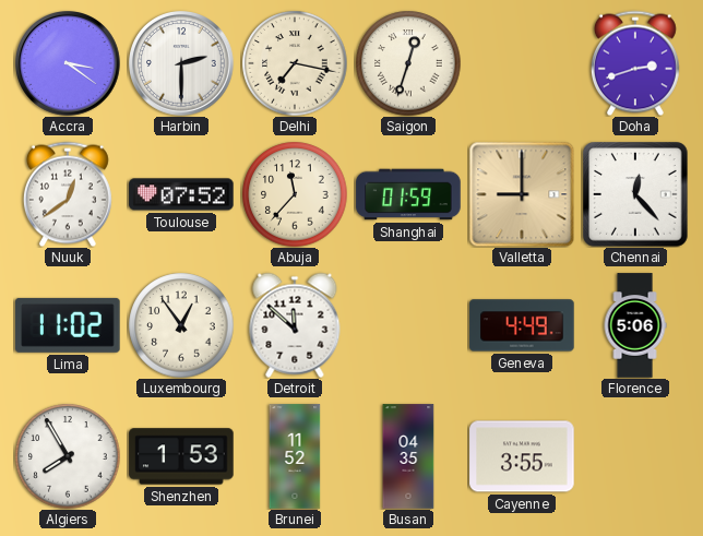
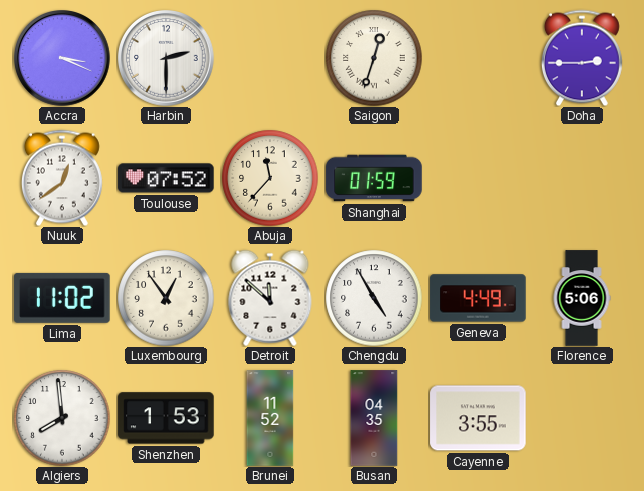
Accra: 3:21 -> 3:19
Delhi: 7:17 -> none
Doha: 2:42 -> 2:45
Valletta: 9:00 -> none
Chennai: 12:23 -> none
Chengdu: none -> 4:55
Algiers: 7:55 -> 7:59
